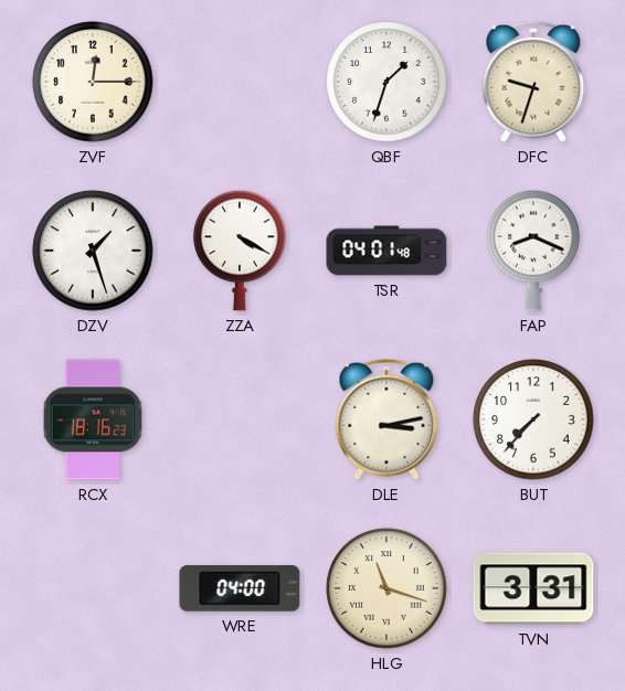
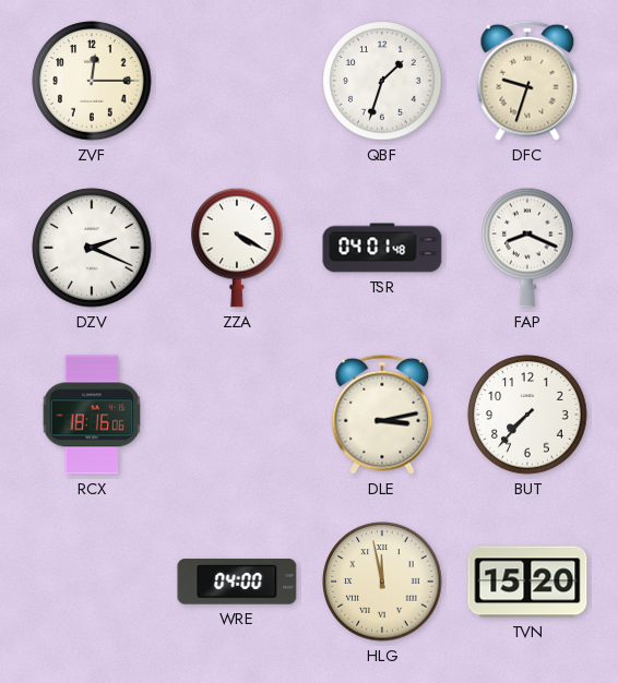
DZV: 1:27 -> 2:19
RCX: 18:16:23 -> 18:16:06
HLG: 11:18 -> 11:58
TVN: 3:31 -> 15:20
